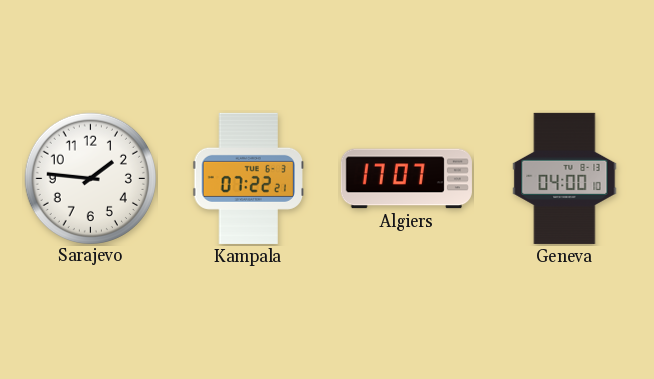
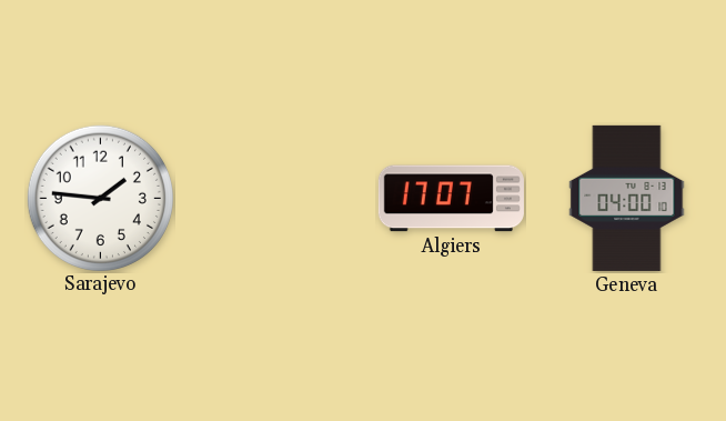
Kampala: 07:22 -> none
